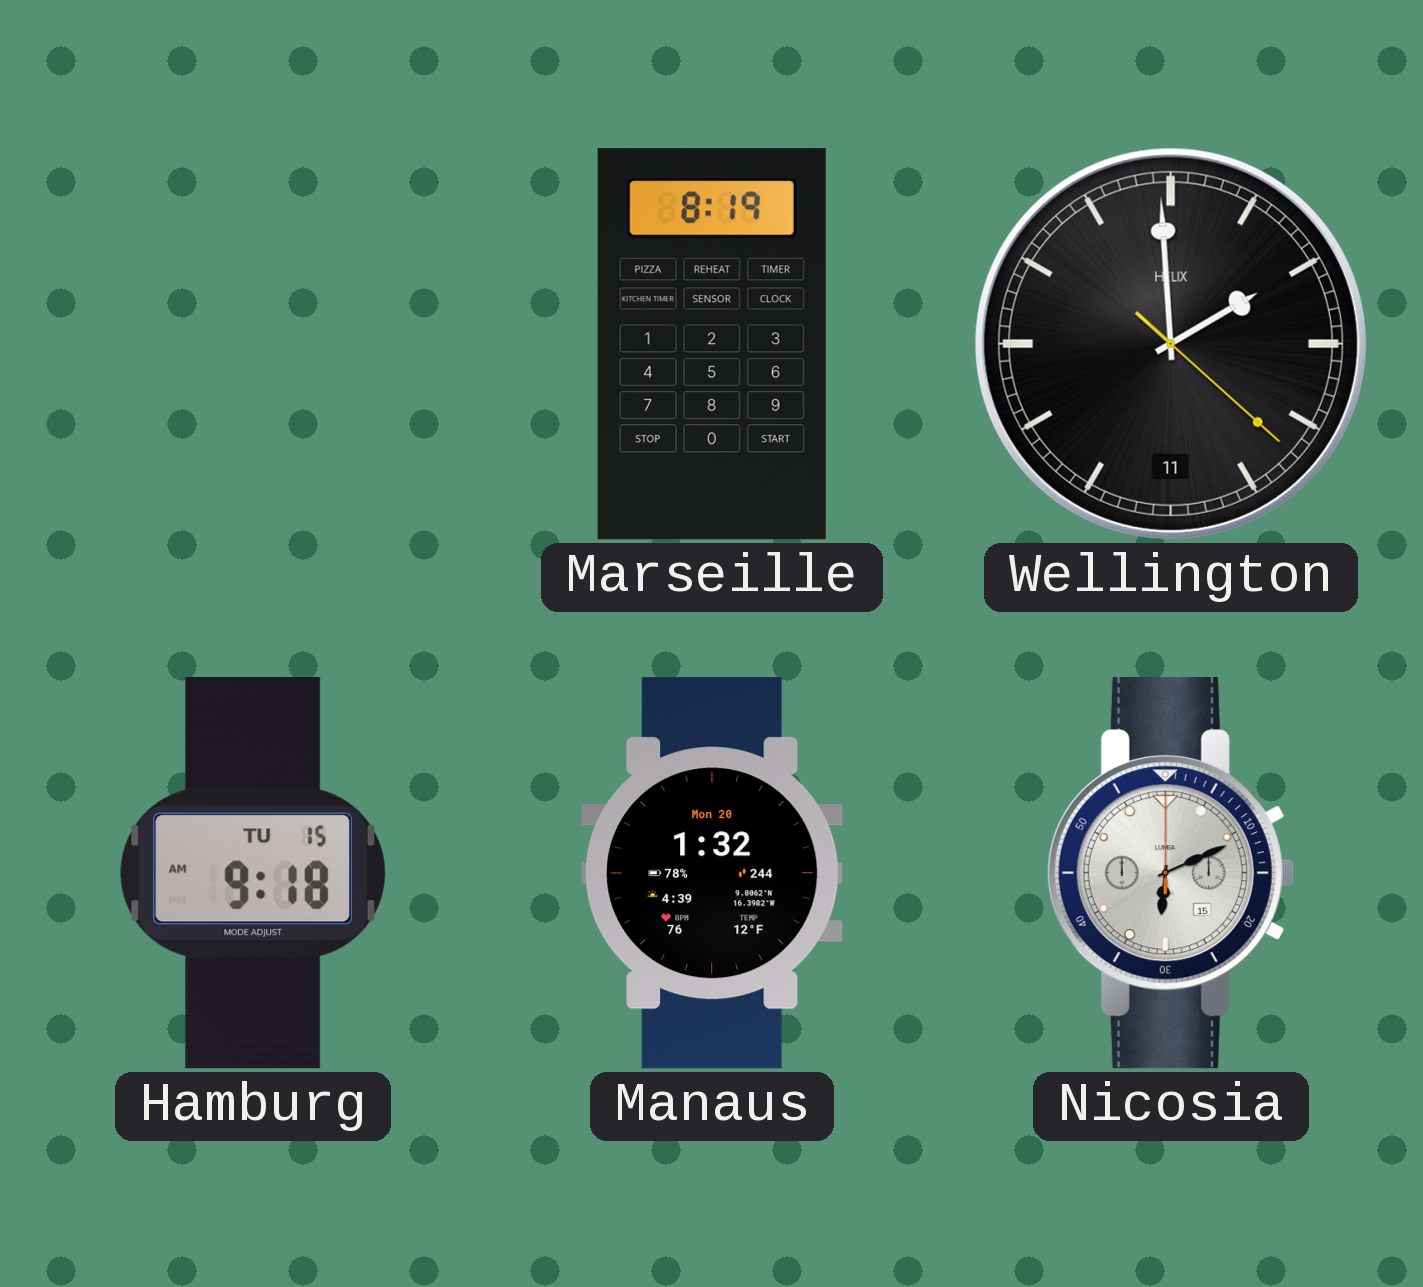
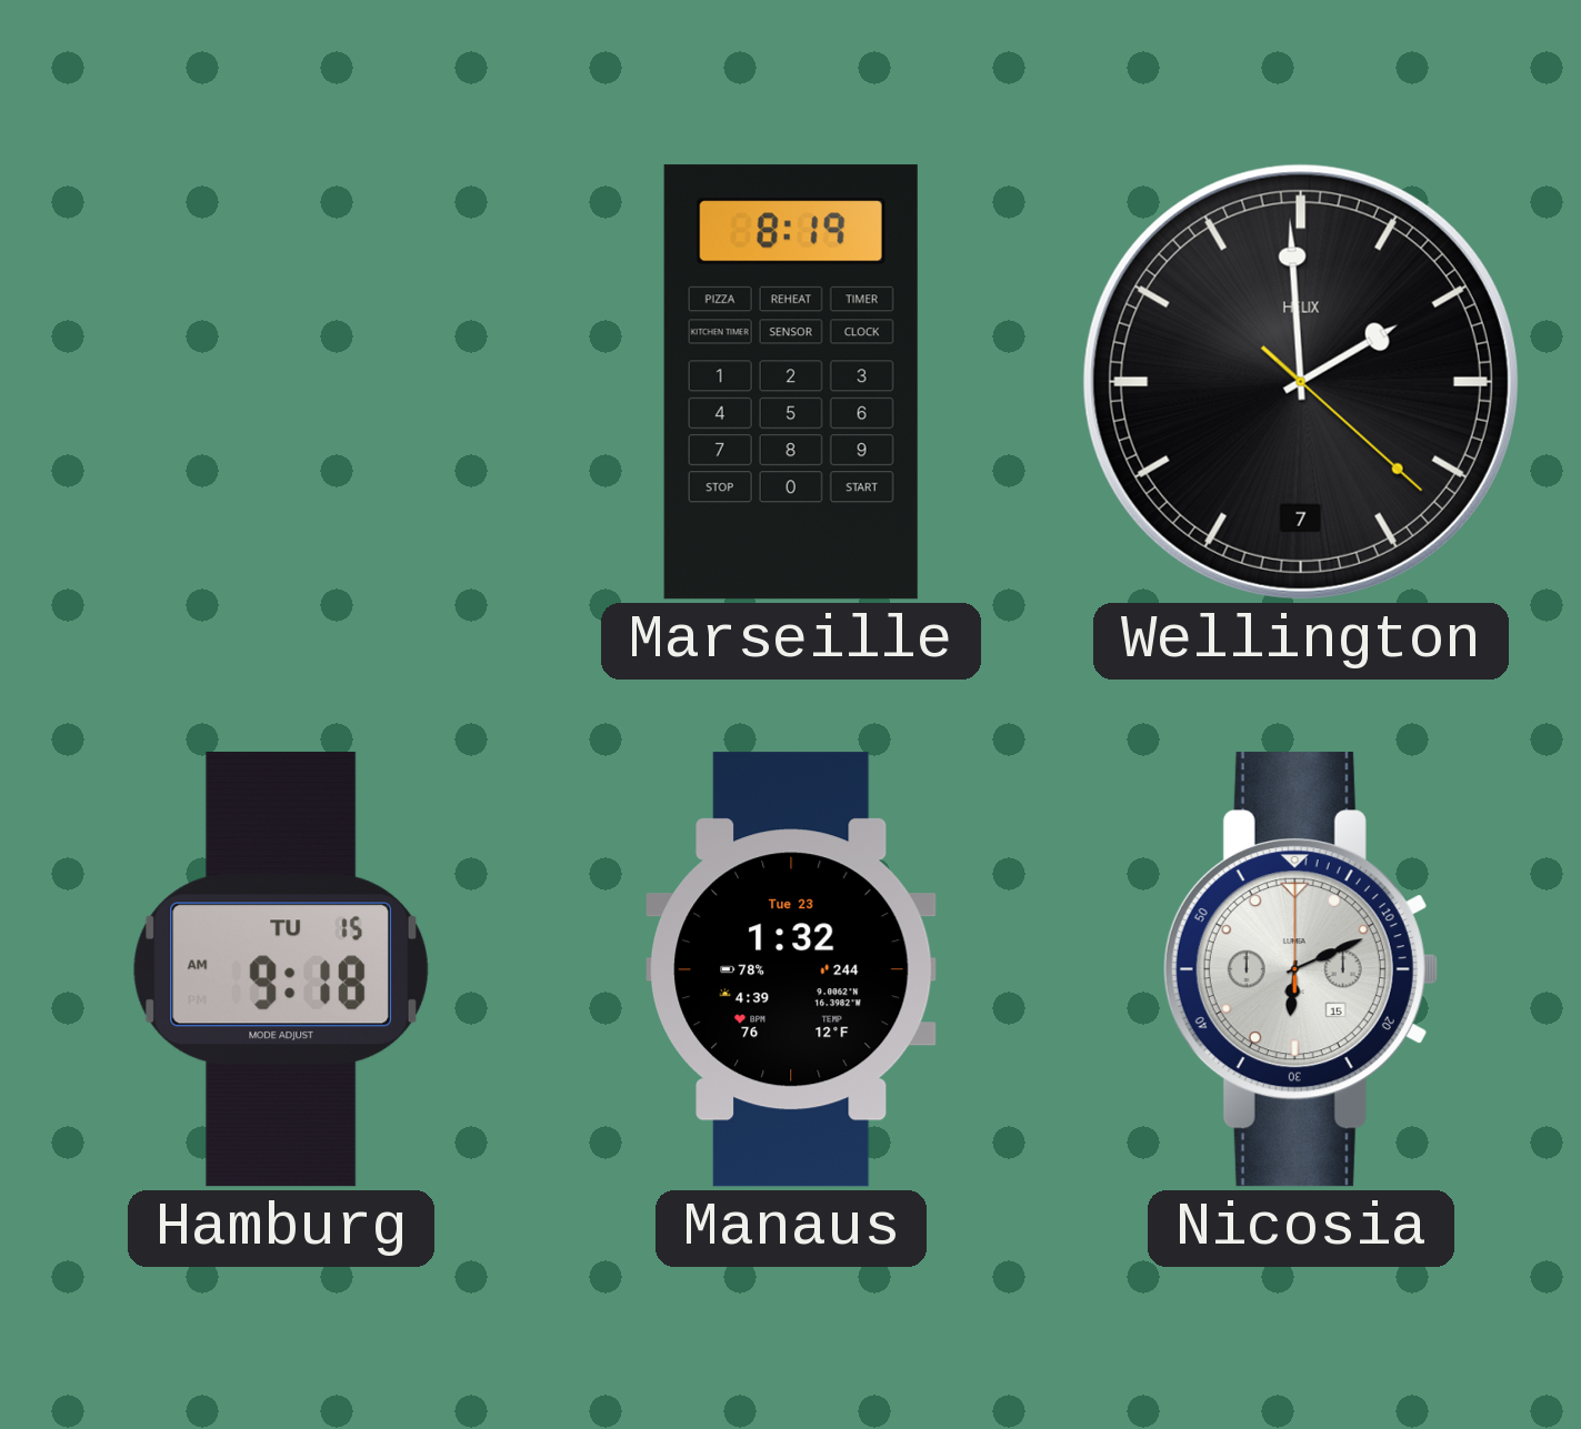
Wellington date: 11 -> 7
Manaus date: Mon 20 -> Tue 23
